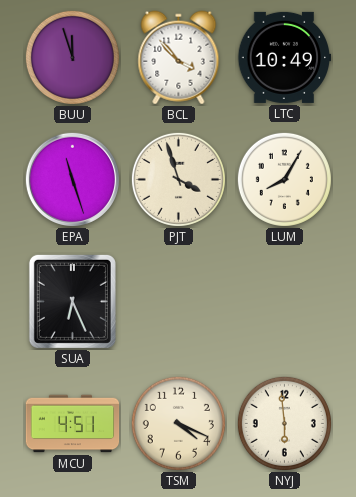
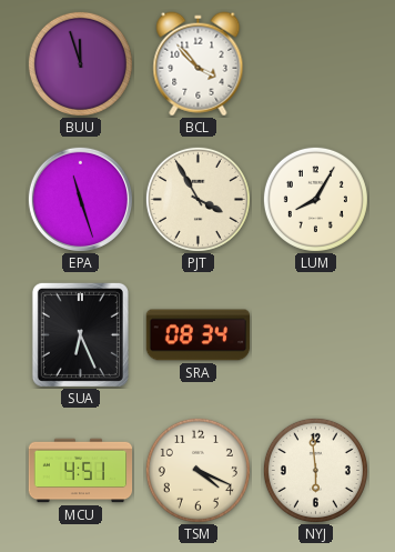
LTC: 10:49 -> none
PJT: 3:57 -> 3:55
SRA: none -> 08:34
